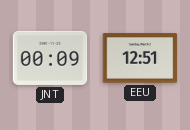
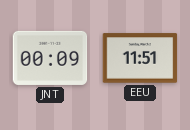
EEU: 12:51 -> 11:51
